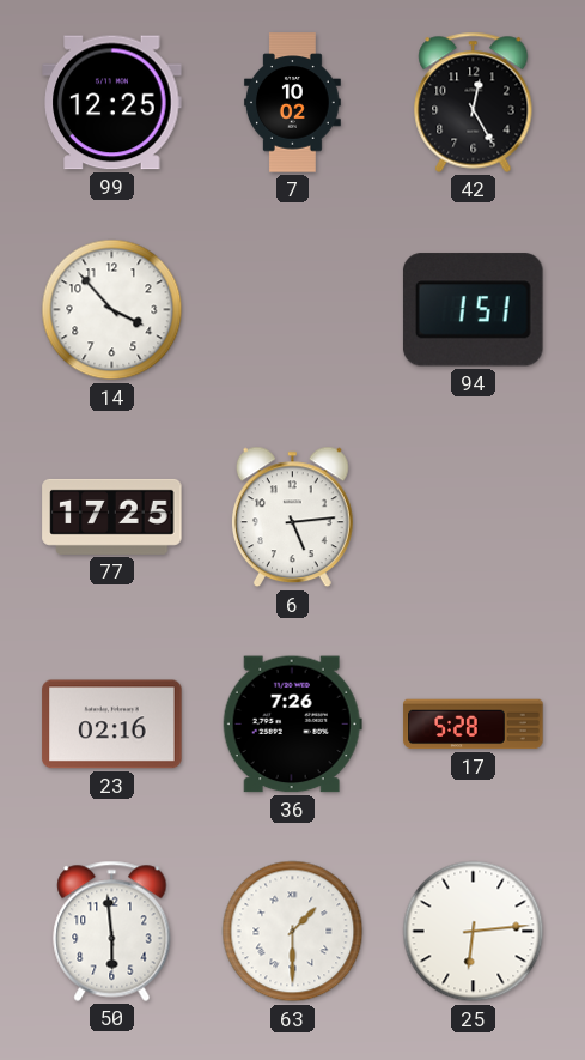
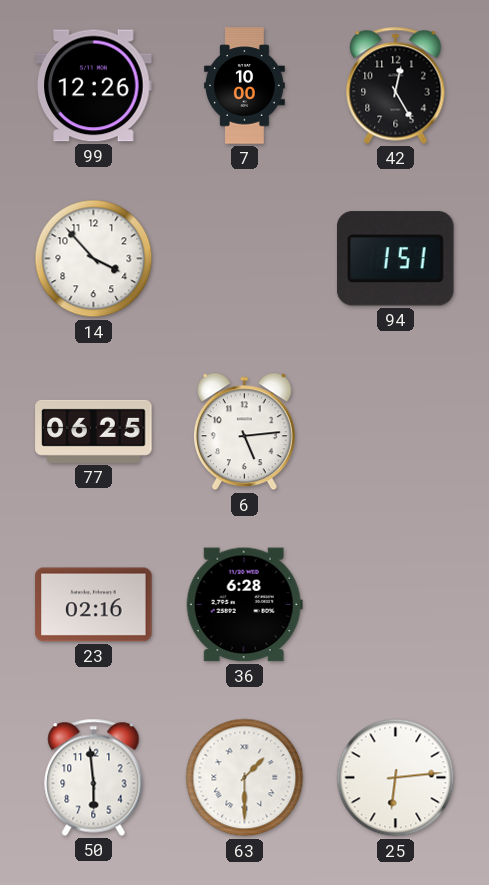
99: 12:25 -> 12:26
7: 10:02 -> 10:00
77: 17:25 -> 06:25
36: 7:26 -> 6:28
17: 5:28 -> none
